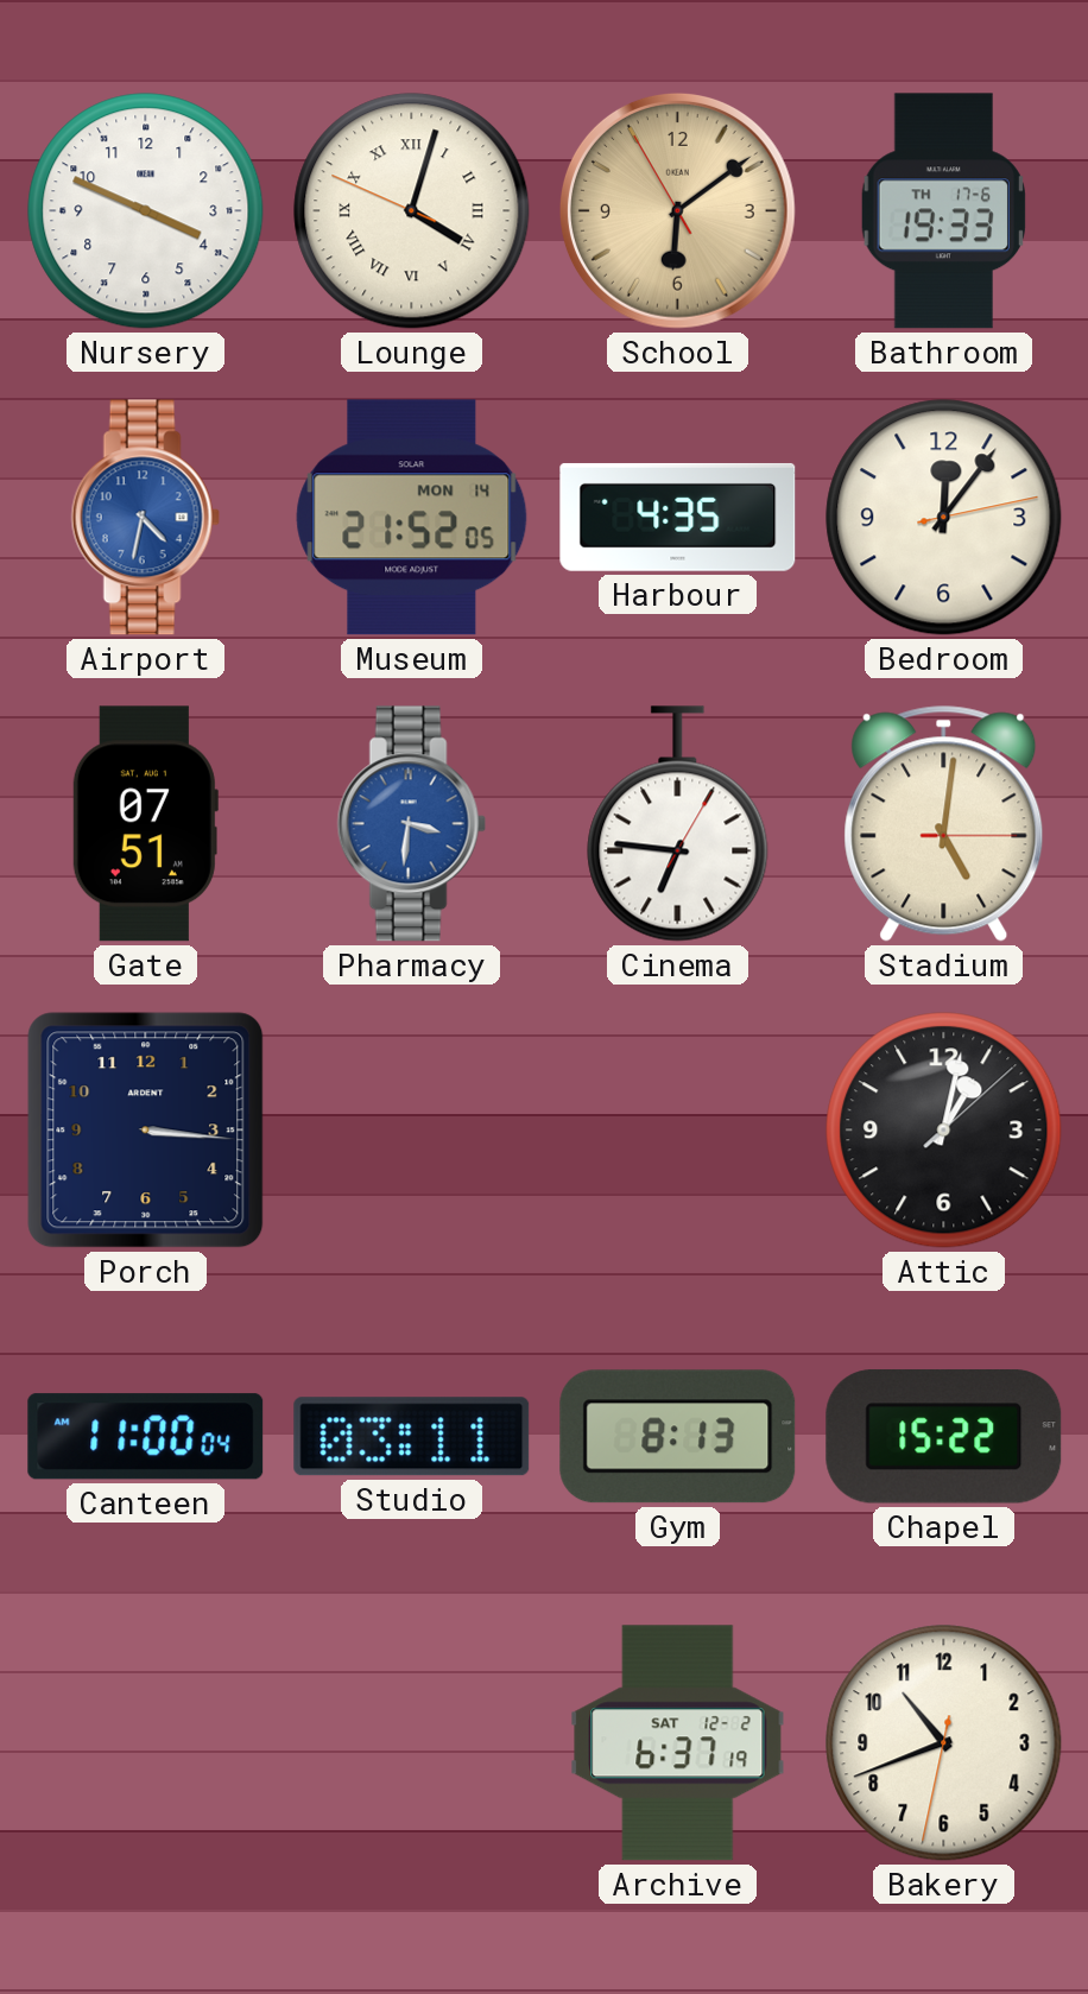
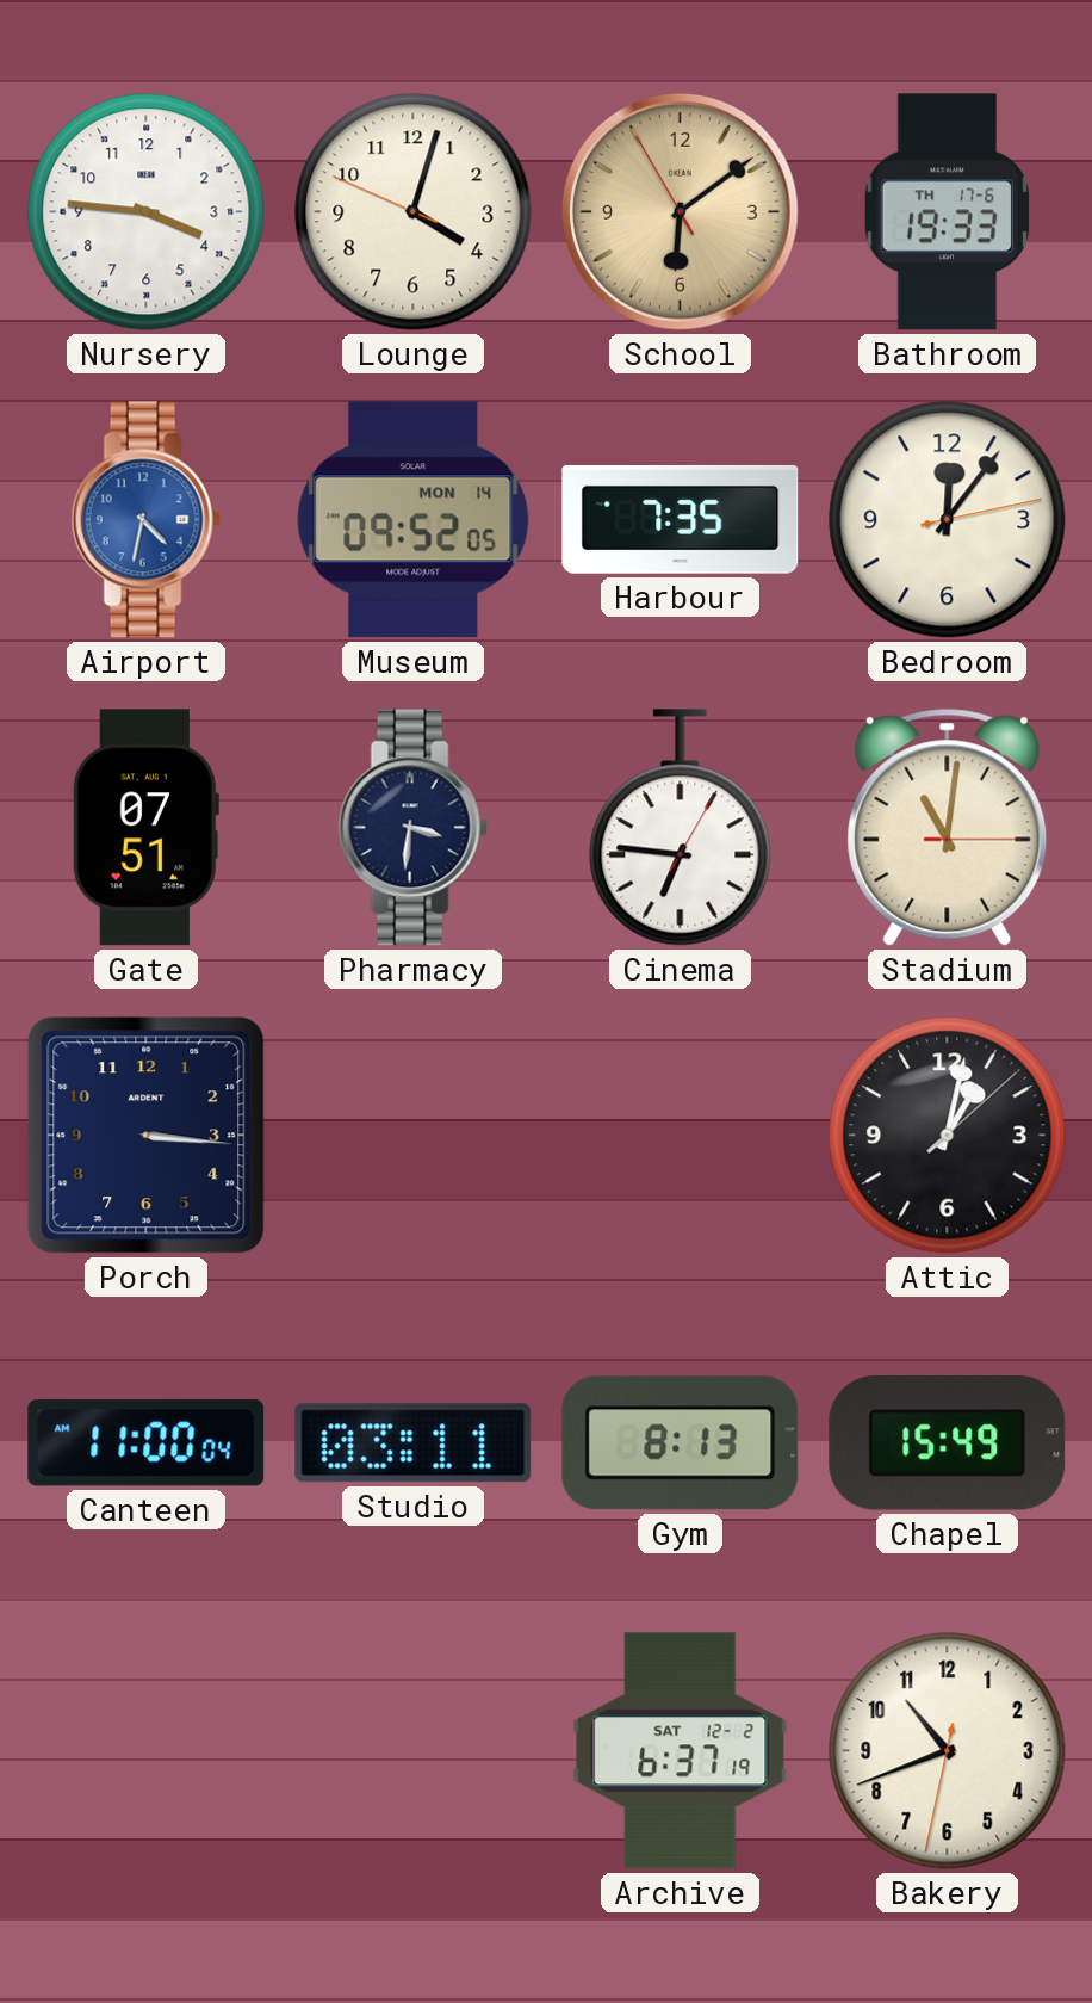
Nursery: 3:49 -> 3:46
Lounge numerals: Roman -> Arabic
Museum: 21:52 -> 09:52
Harbour: 4:35 -> 7:35
Pharmacy dial: blue -> navy
Stadium: 5:01 -> 11:01
Chapel: 15:22 -> 15:49
